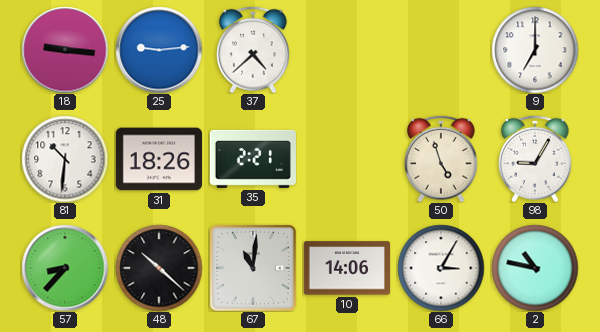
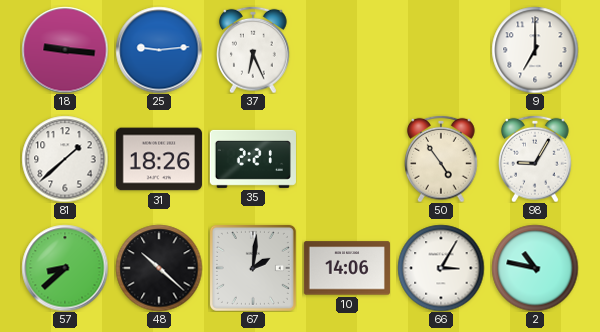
37: 4:38 -> 6:26
81: 10:31 -> 1:38
50: 4:57 -> 4:54
57: 8:37 -> 8:38
67: 11:01 -> 2:01
